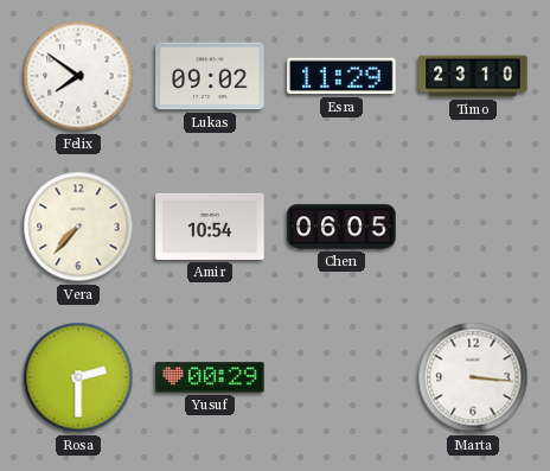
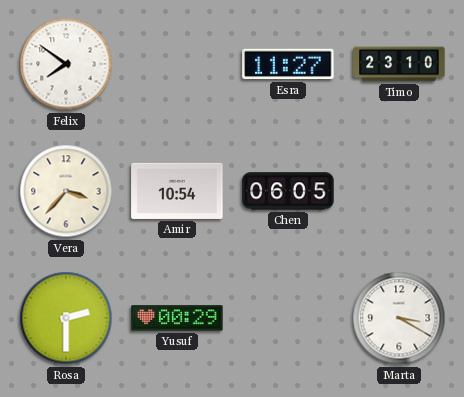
Lukas: 09:02 -> none
Esra: 11:29 -> 11:27
Vera: 7:37 -> 3:37
Marta: 3:16 -> 3:20
